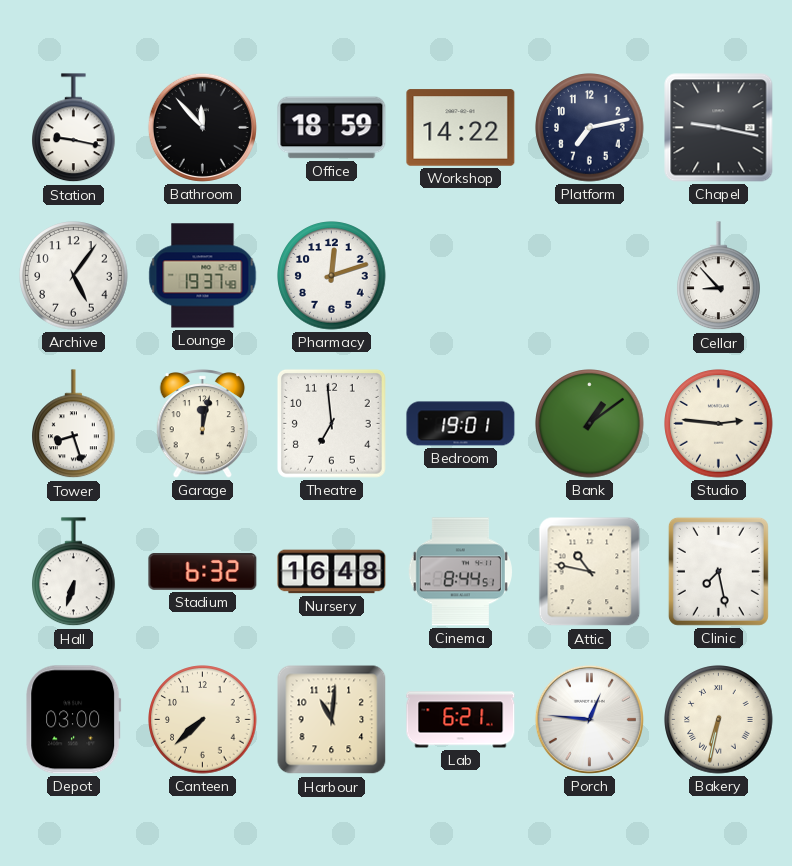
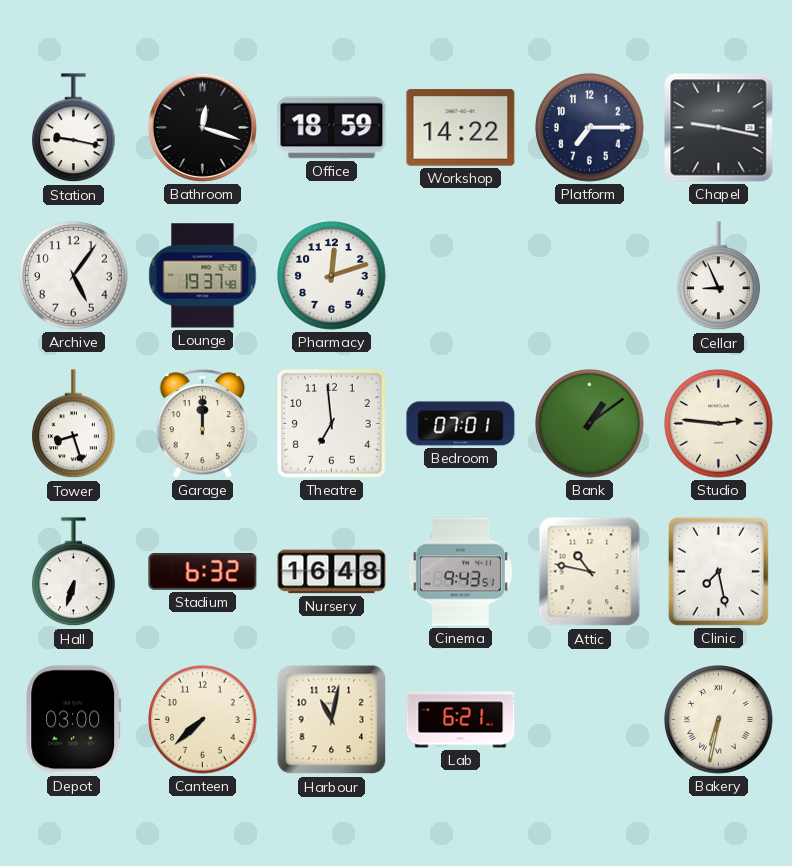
Bathroom: 11:53 -> 12:18
Platform: 7:13 -> 7:15
Cellar: 8:53 -> 8:56
Garage: 12:02 -> 12:00
Bedroom: 19:01 -> 07:01
Cinema: 8:44 -> 9:43
Harbour: 11:01 -> 11:02
Porch: 12:46 -> none
